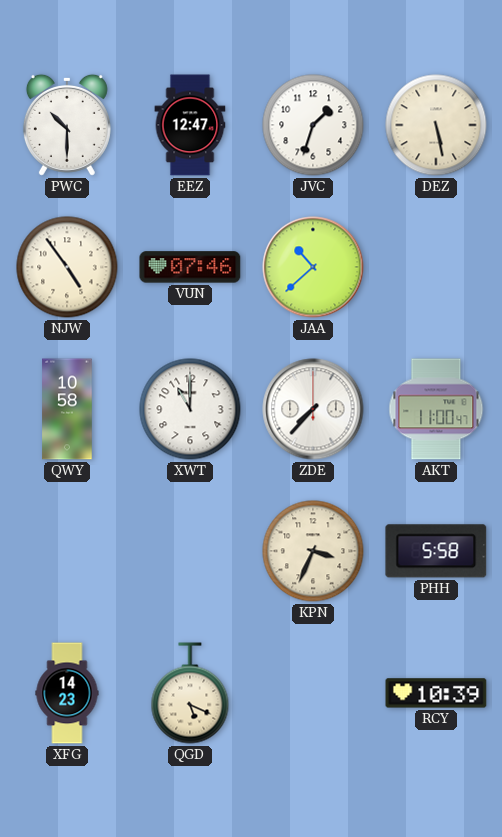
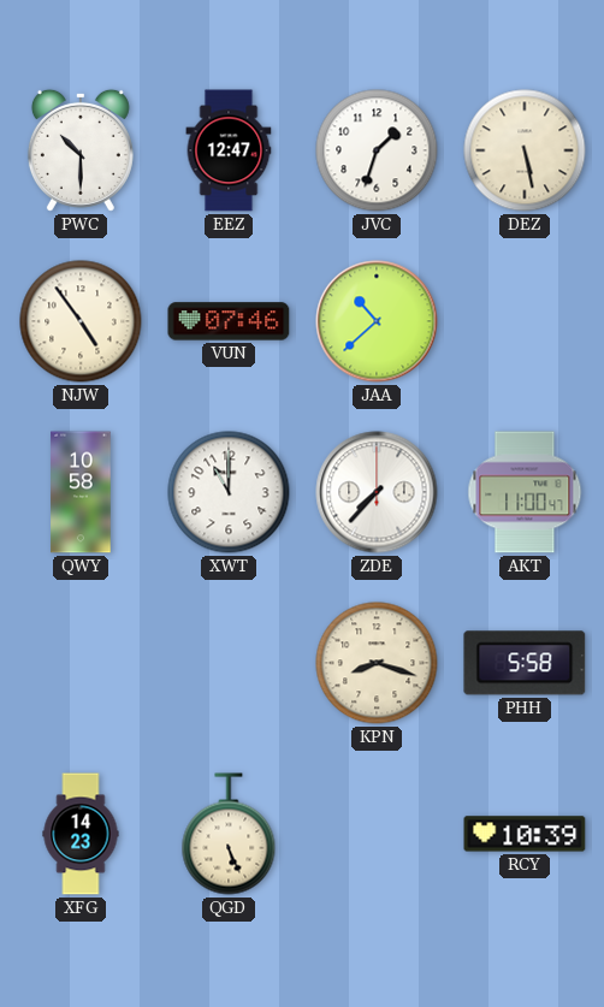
KPN: 3:34 -> 8:18
QGD: 5:19 -> 5:26
